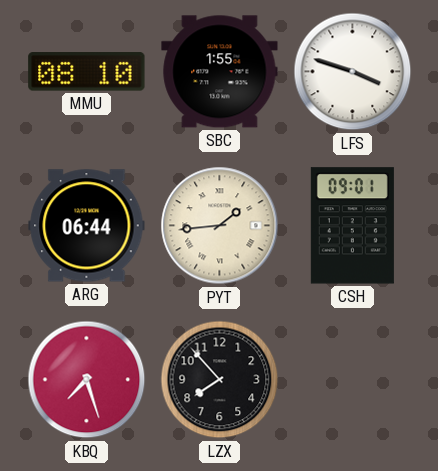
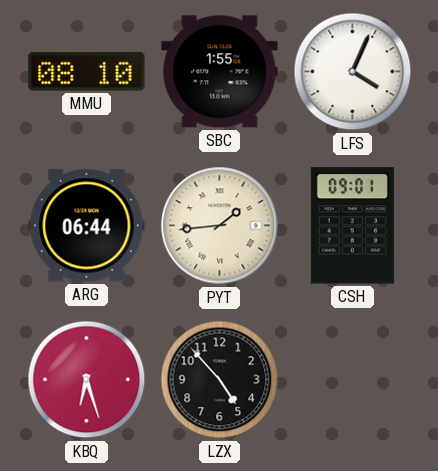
LFS: 3:48 -> 4:04
KBQ: 7:27 -> 6:27
LZX: 7:53 -> 4:53
